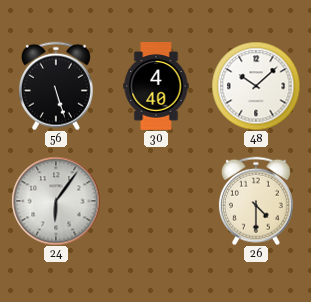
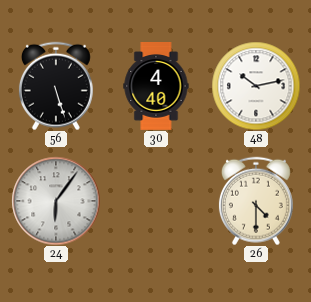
48: 10:08 -> 10:13
